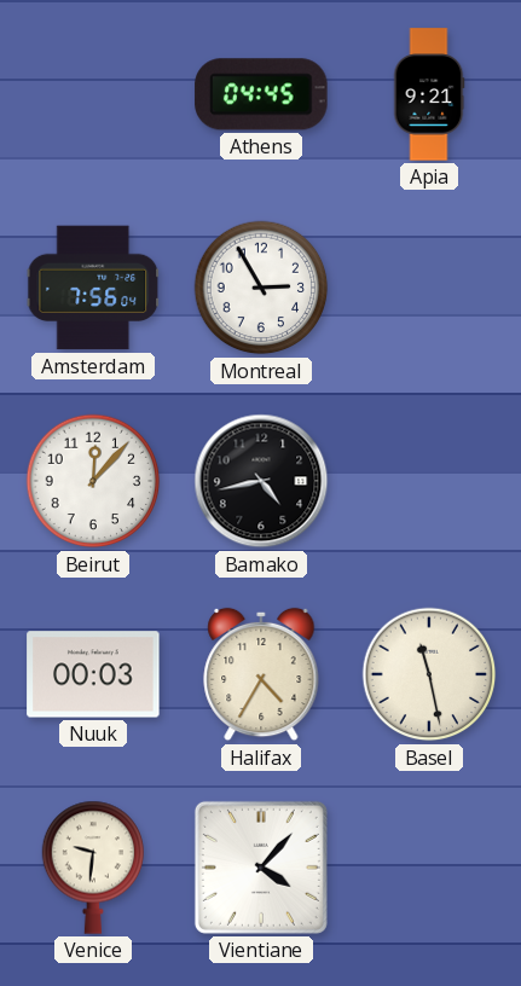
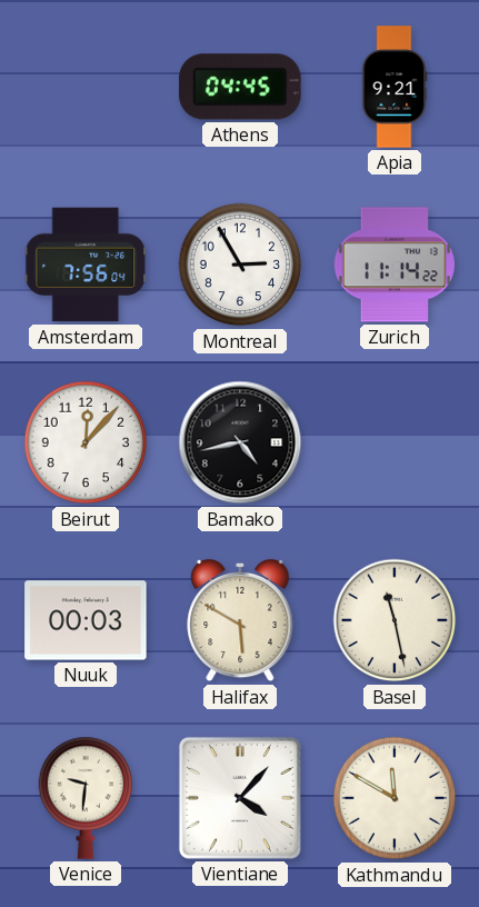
Zurich: none -> 11:14
Halifax: 4:35 -> 5:50
Kathmandu: none -> 11:50
